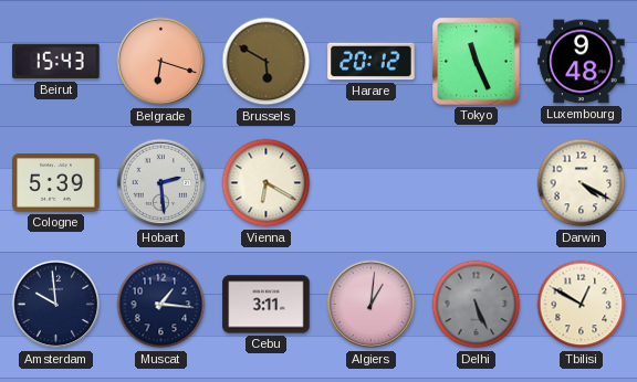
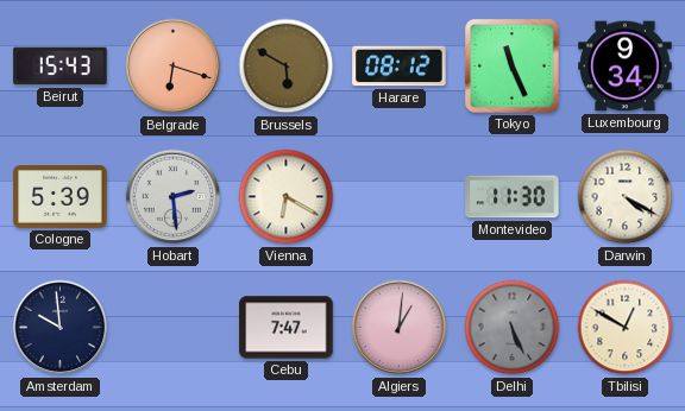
Harare: 20:12 -> 08:12
Luxembourg: 9:48 -> 9:34
Montevideo: none -> 11:30
Muscat: 1:16 -> none
Cebu: 3:11 -> 7:47
